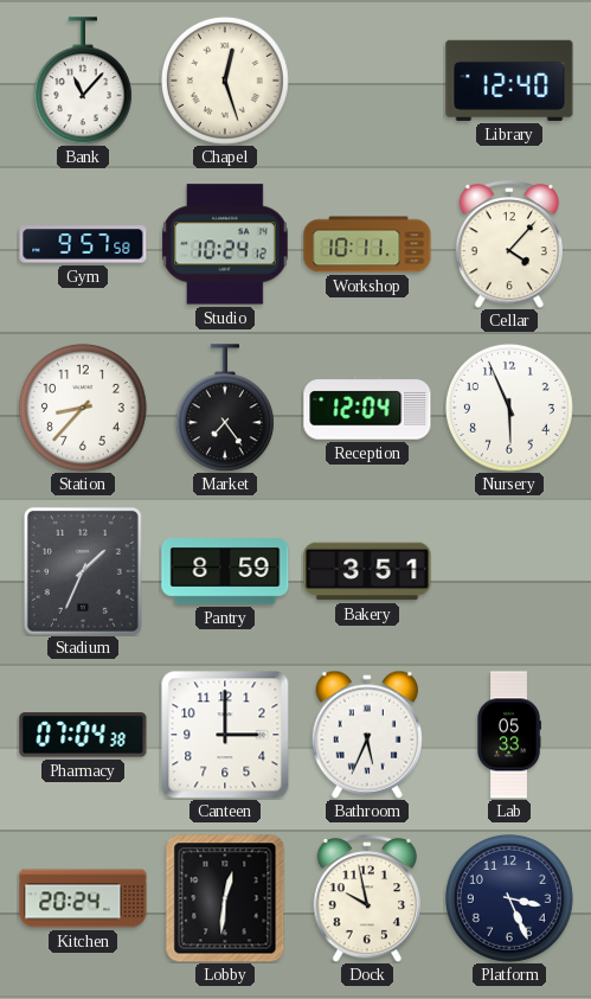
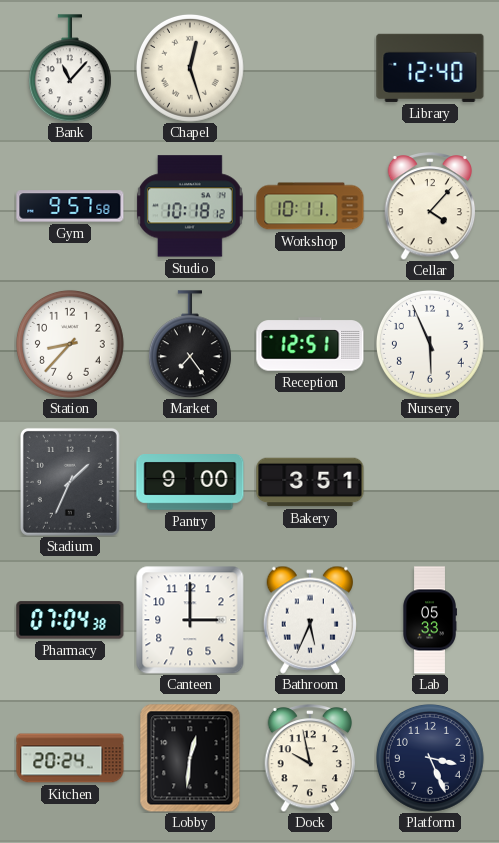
Studio: 10:24 -> 10:18
Reception: 12:04 -> 12:51
Pantry: 8:59 -> 9:00
